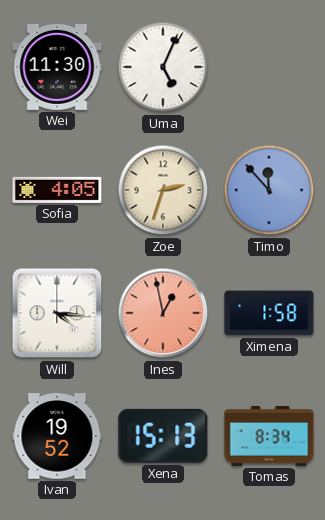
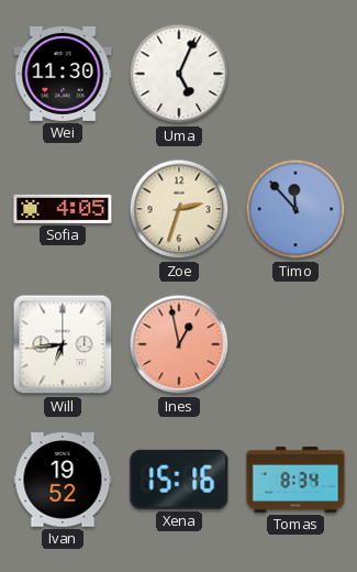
Will: 4:16 -> 6:44
Ximena: 1:58 -> none
Xena: 15:13 -> 15:16
